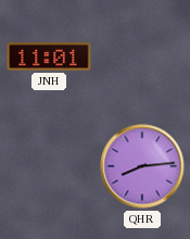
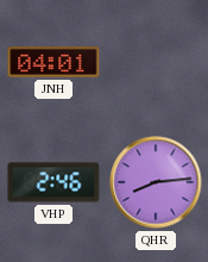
JNH: 11:01 -> 04:01
VHP: none -> 2:46
